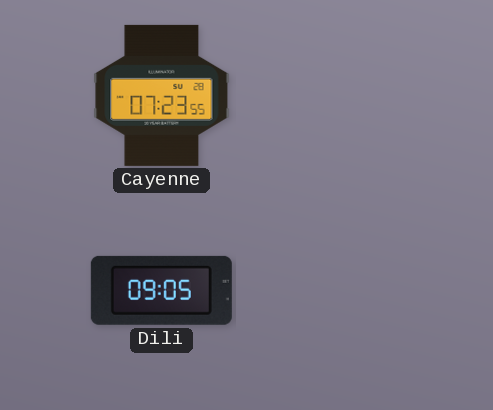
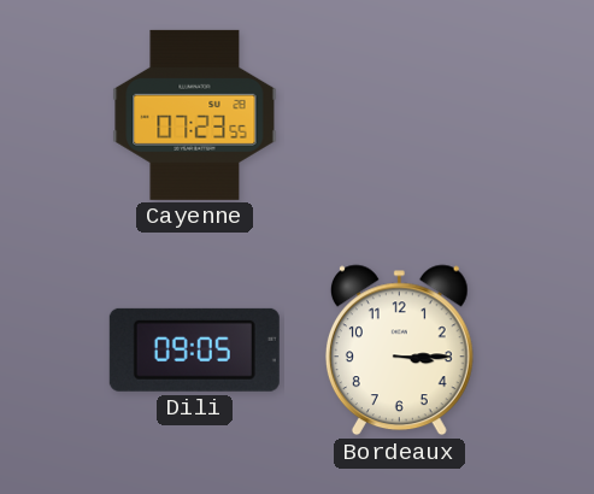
Bordeaux: none -> 3:15
